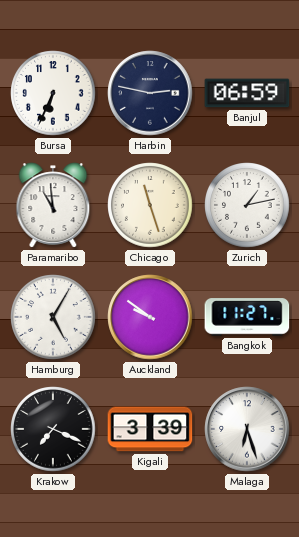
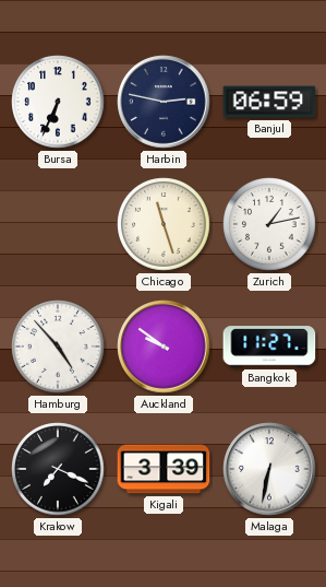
Paramaribo: 10:59 -> none
Hamburg: 5:05 -> 4:53
Malaga: 6:27 -> 6:32
